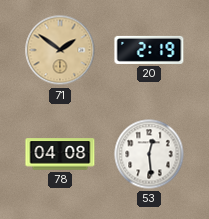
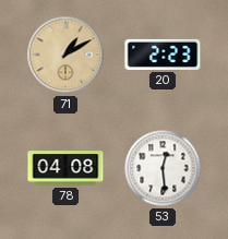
71: 1:51 -> 1:10
20: 2:19 -> 2:23
